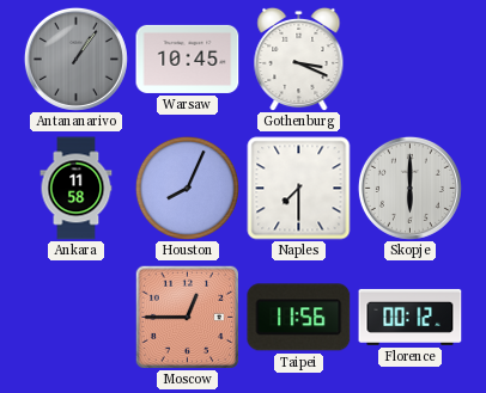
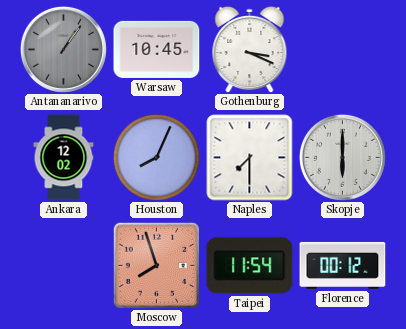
Ankara: 11:58 -> 12:02
Moscow: 12:45 -> 7:57
Taipei: 11:56 -> 11:54
